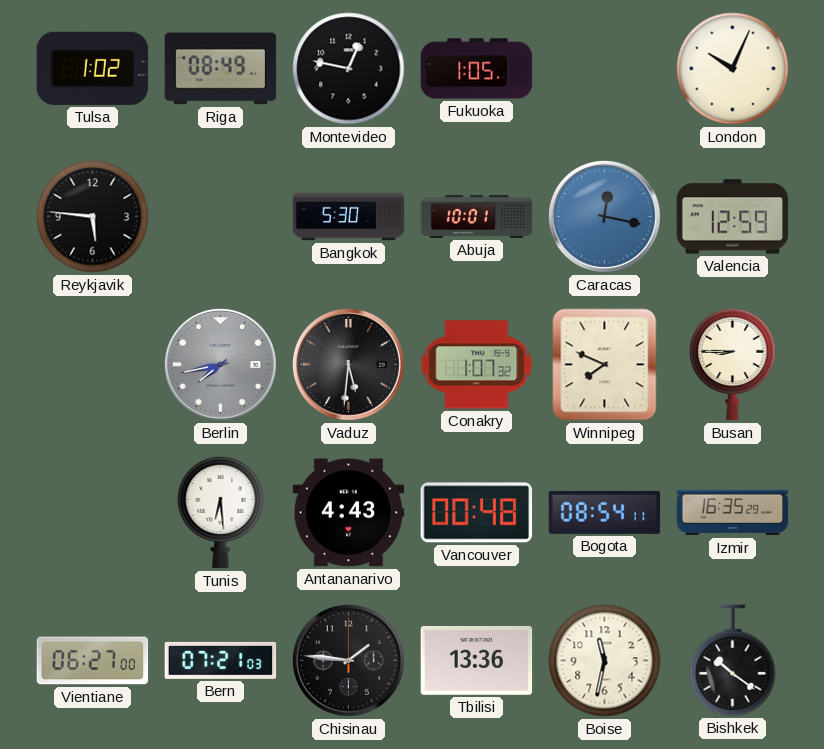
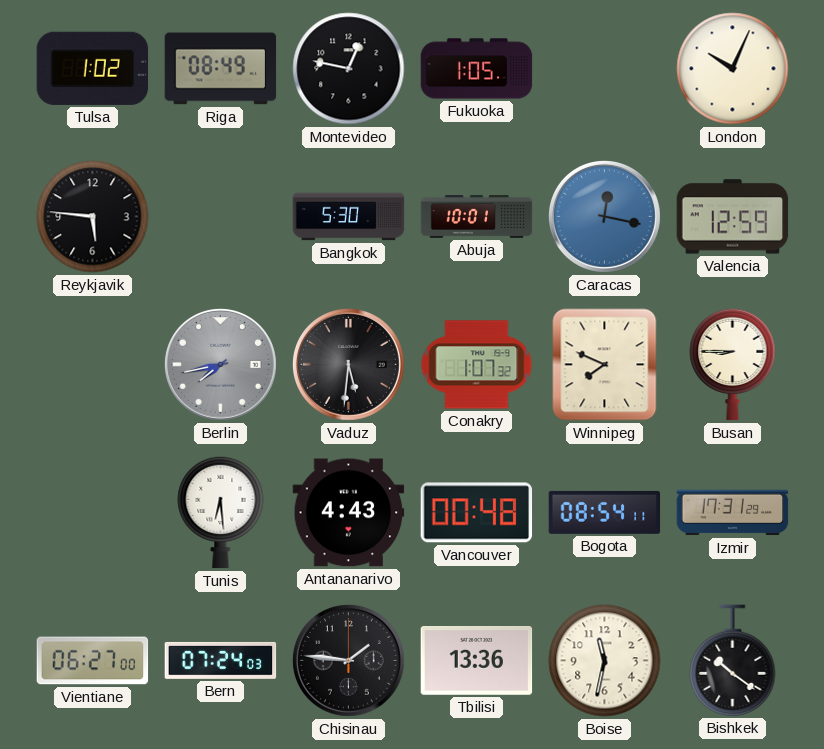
Izmir: 16:35 -> 17:31
Bern: 07:21 -> 07:24
